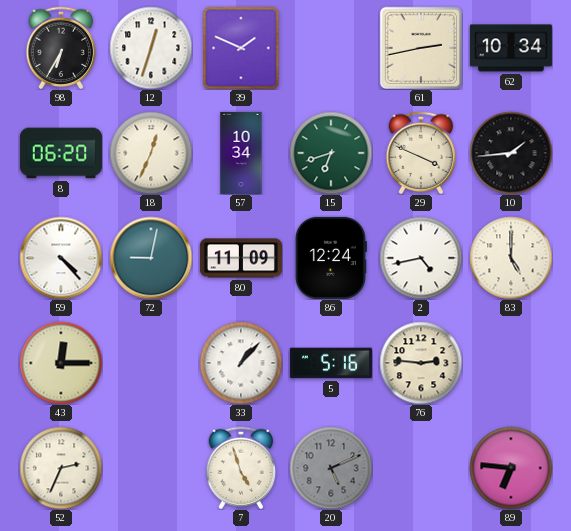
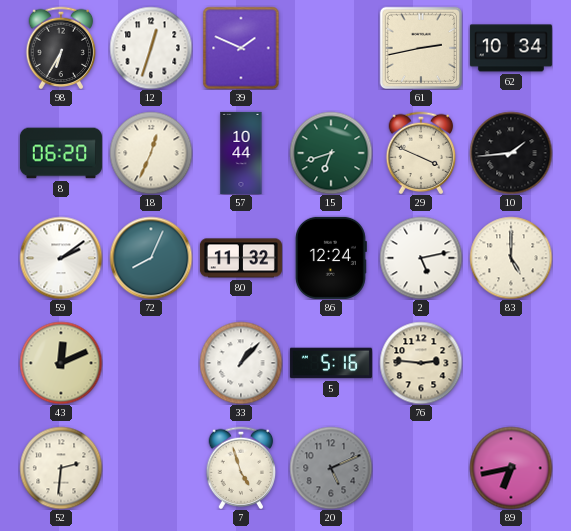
57: 10:34 -> 10:44
59: 4:23 -> 2:09
72: 9:02 -> 8:04
80: 11:09 -> 11:32
2: 4:43 -> 5:13
43: 12:15 -> 12:11
52: 2:34 -> 2:31
89: 6:46 -> 6:43
